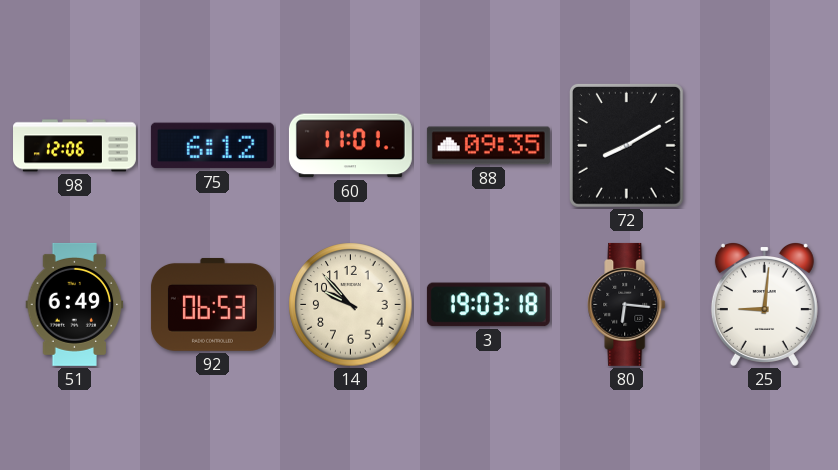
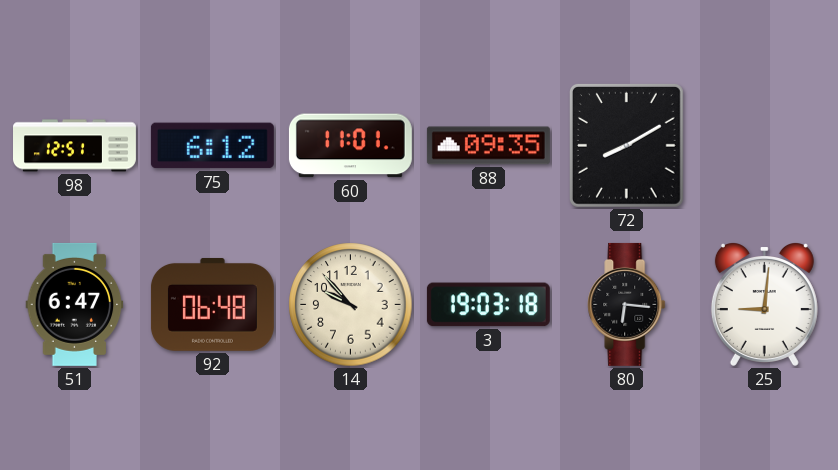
98: 12:06 -> 12:51
51: 6:49 -> 6:47
92: 06:53 -> 06:48
